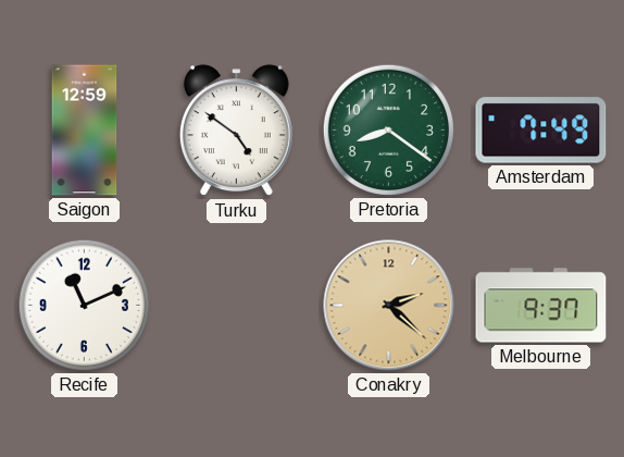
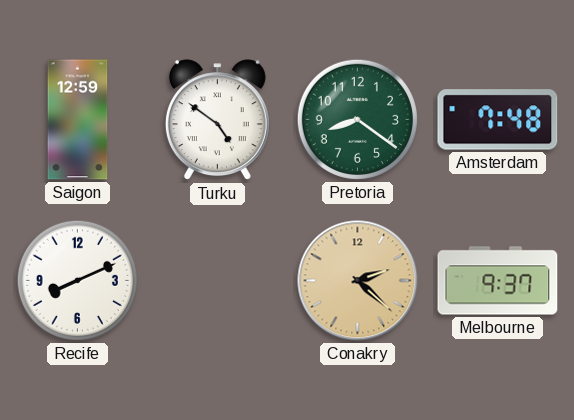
Amsterdam: 7:49 -> 7:48
Recife: 11:11 -> 8:11
